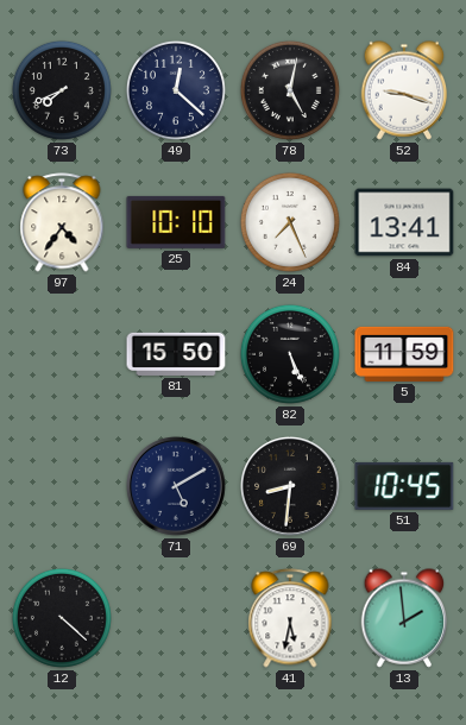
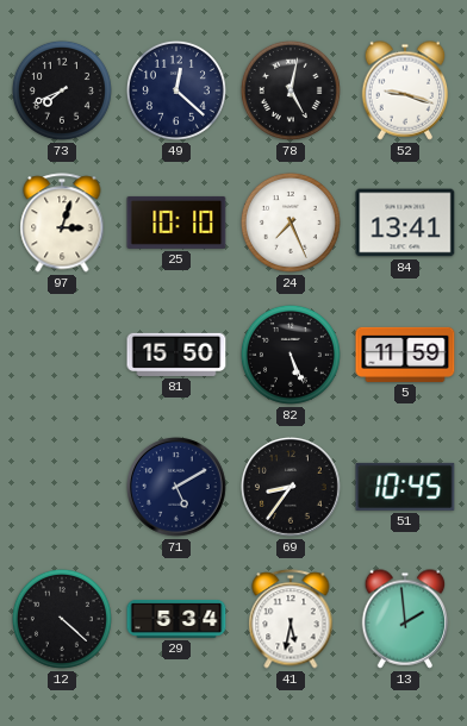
97: 4:36 -> 3:03
69: 8:31 -> 8:36
29: none -> 5:34
